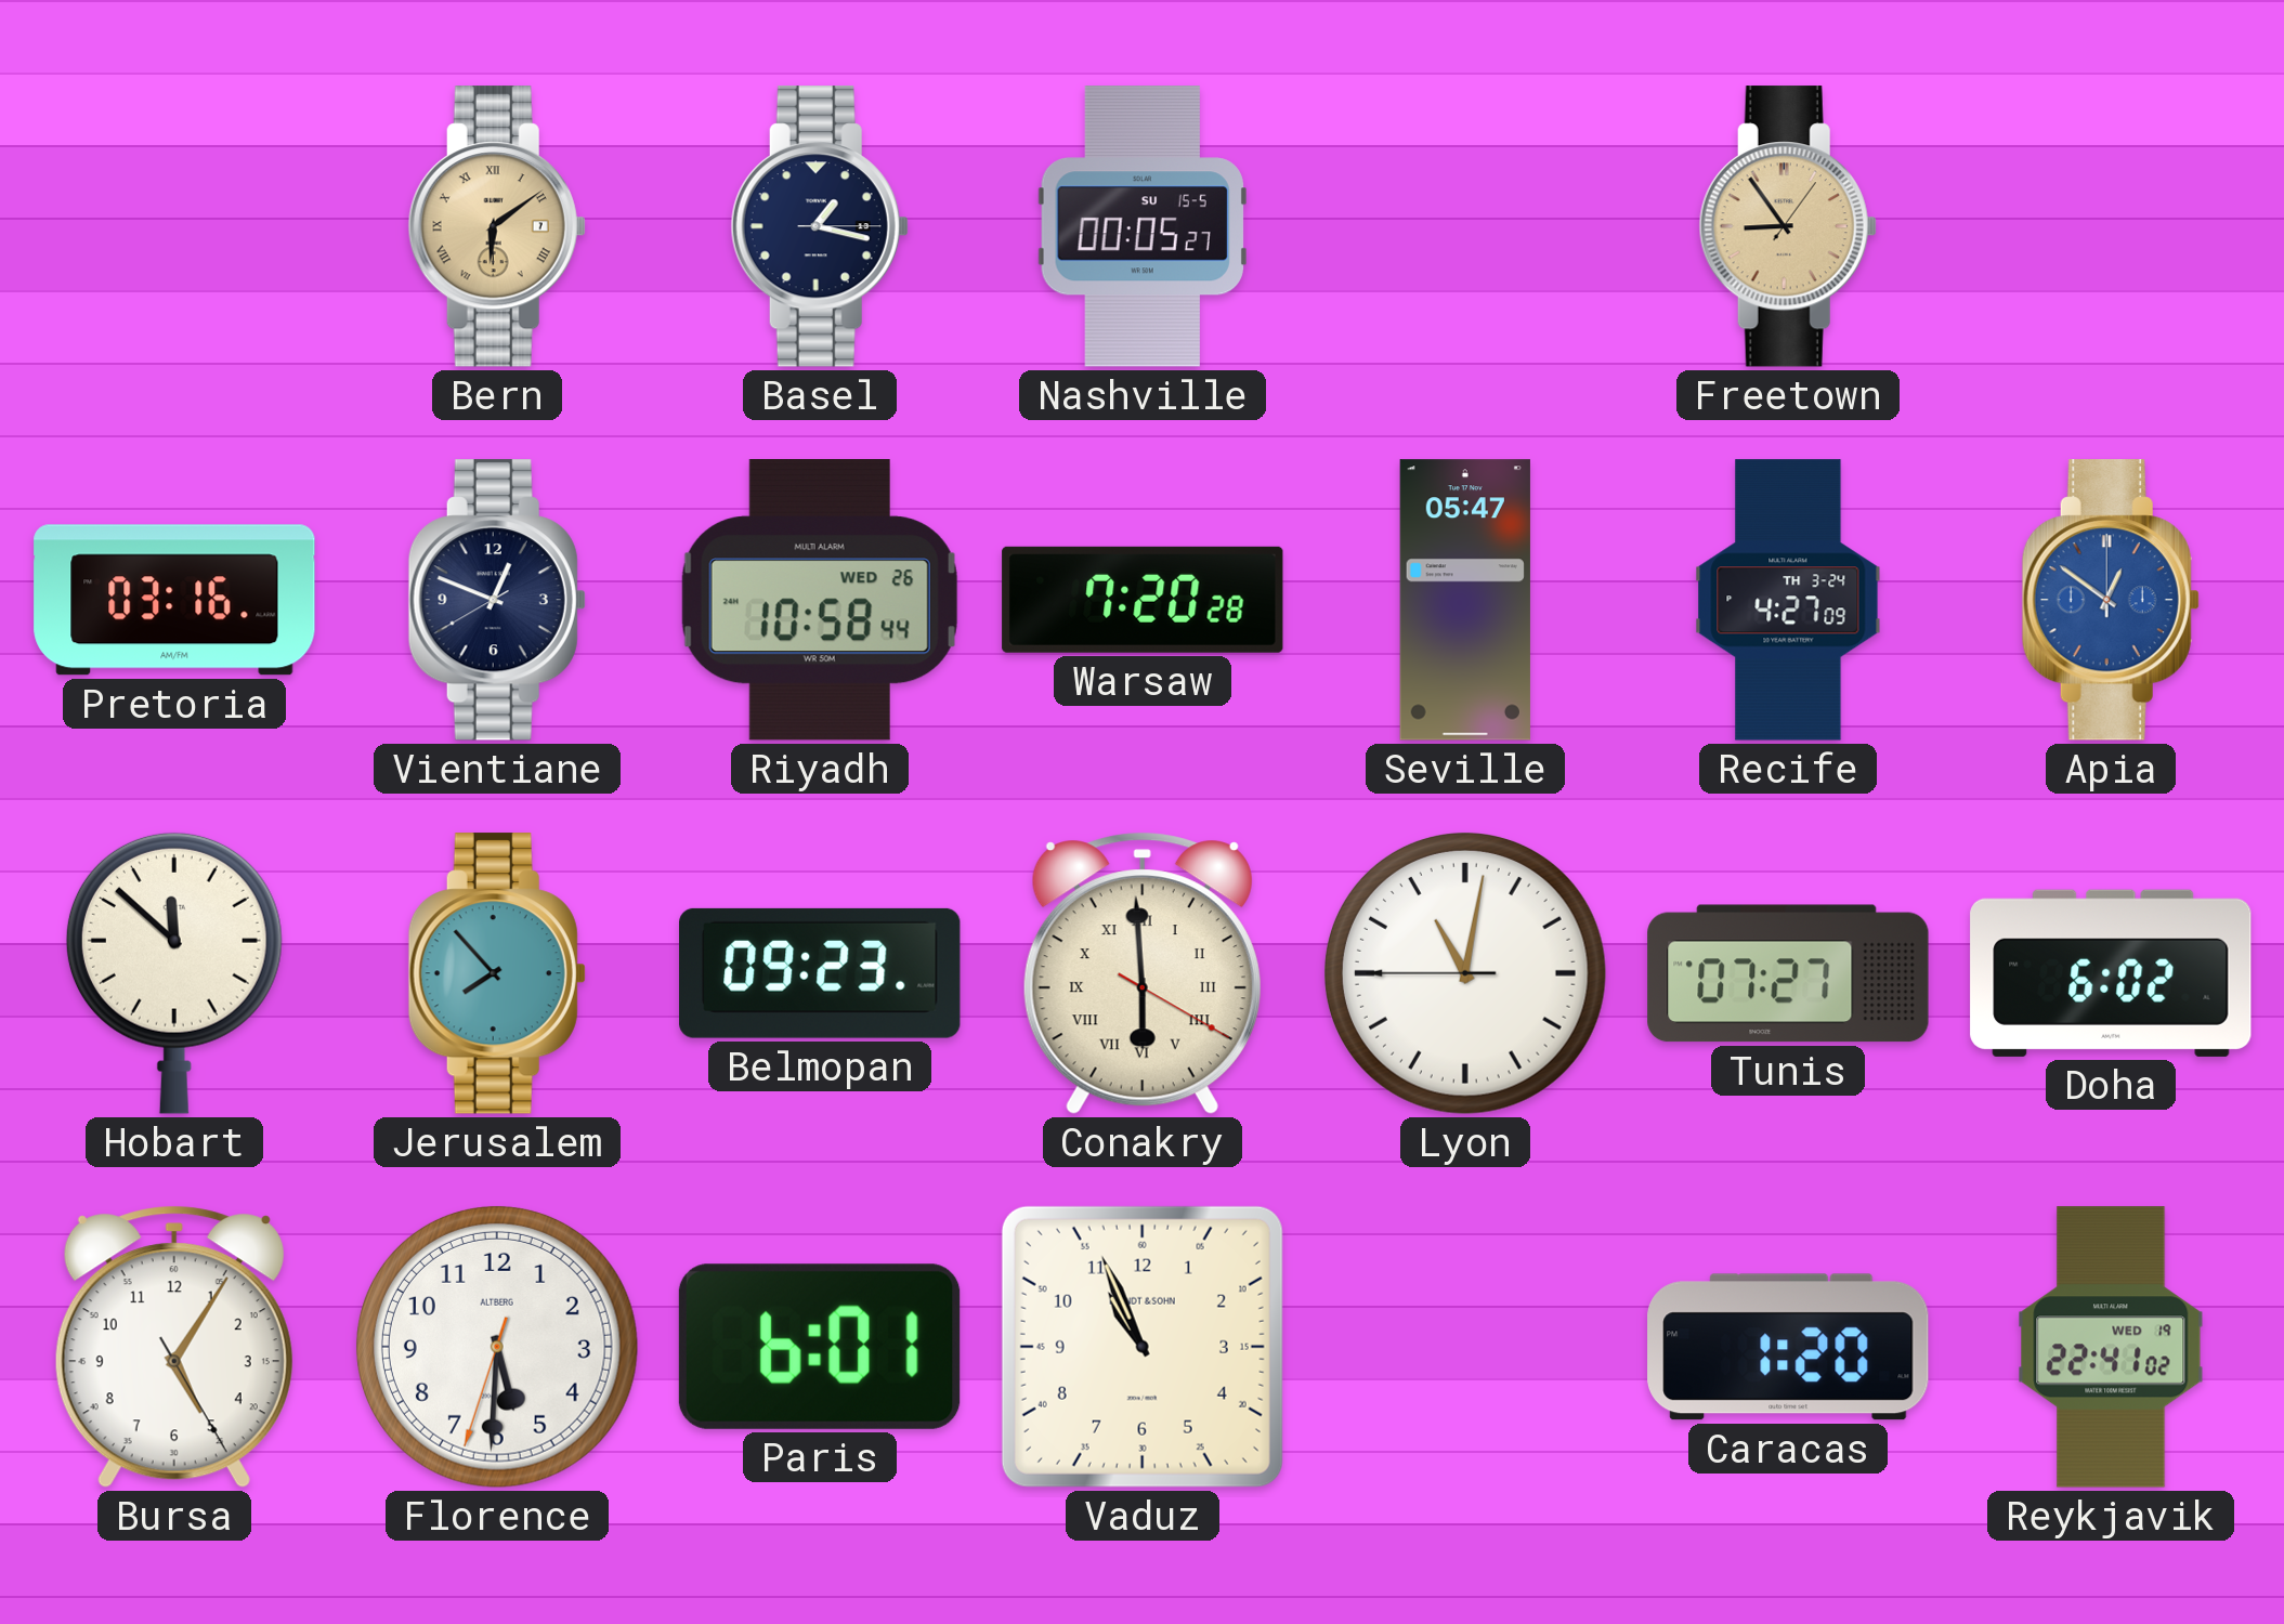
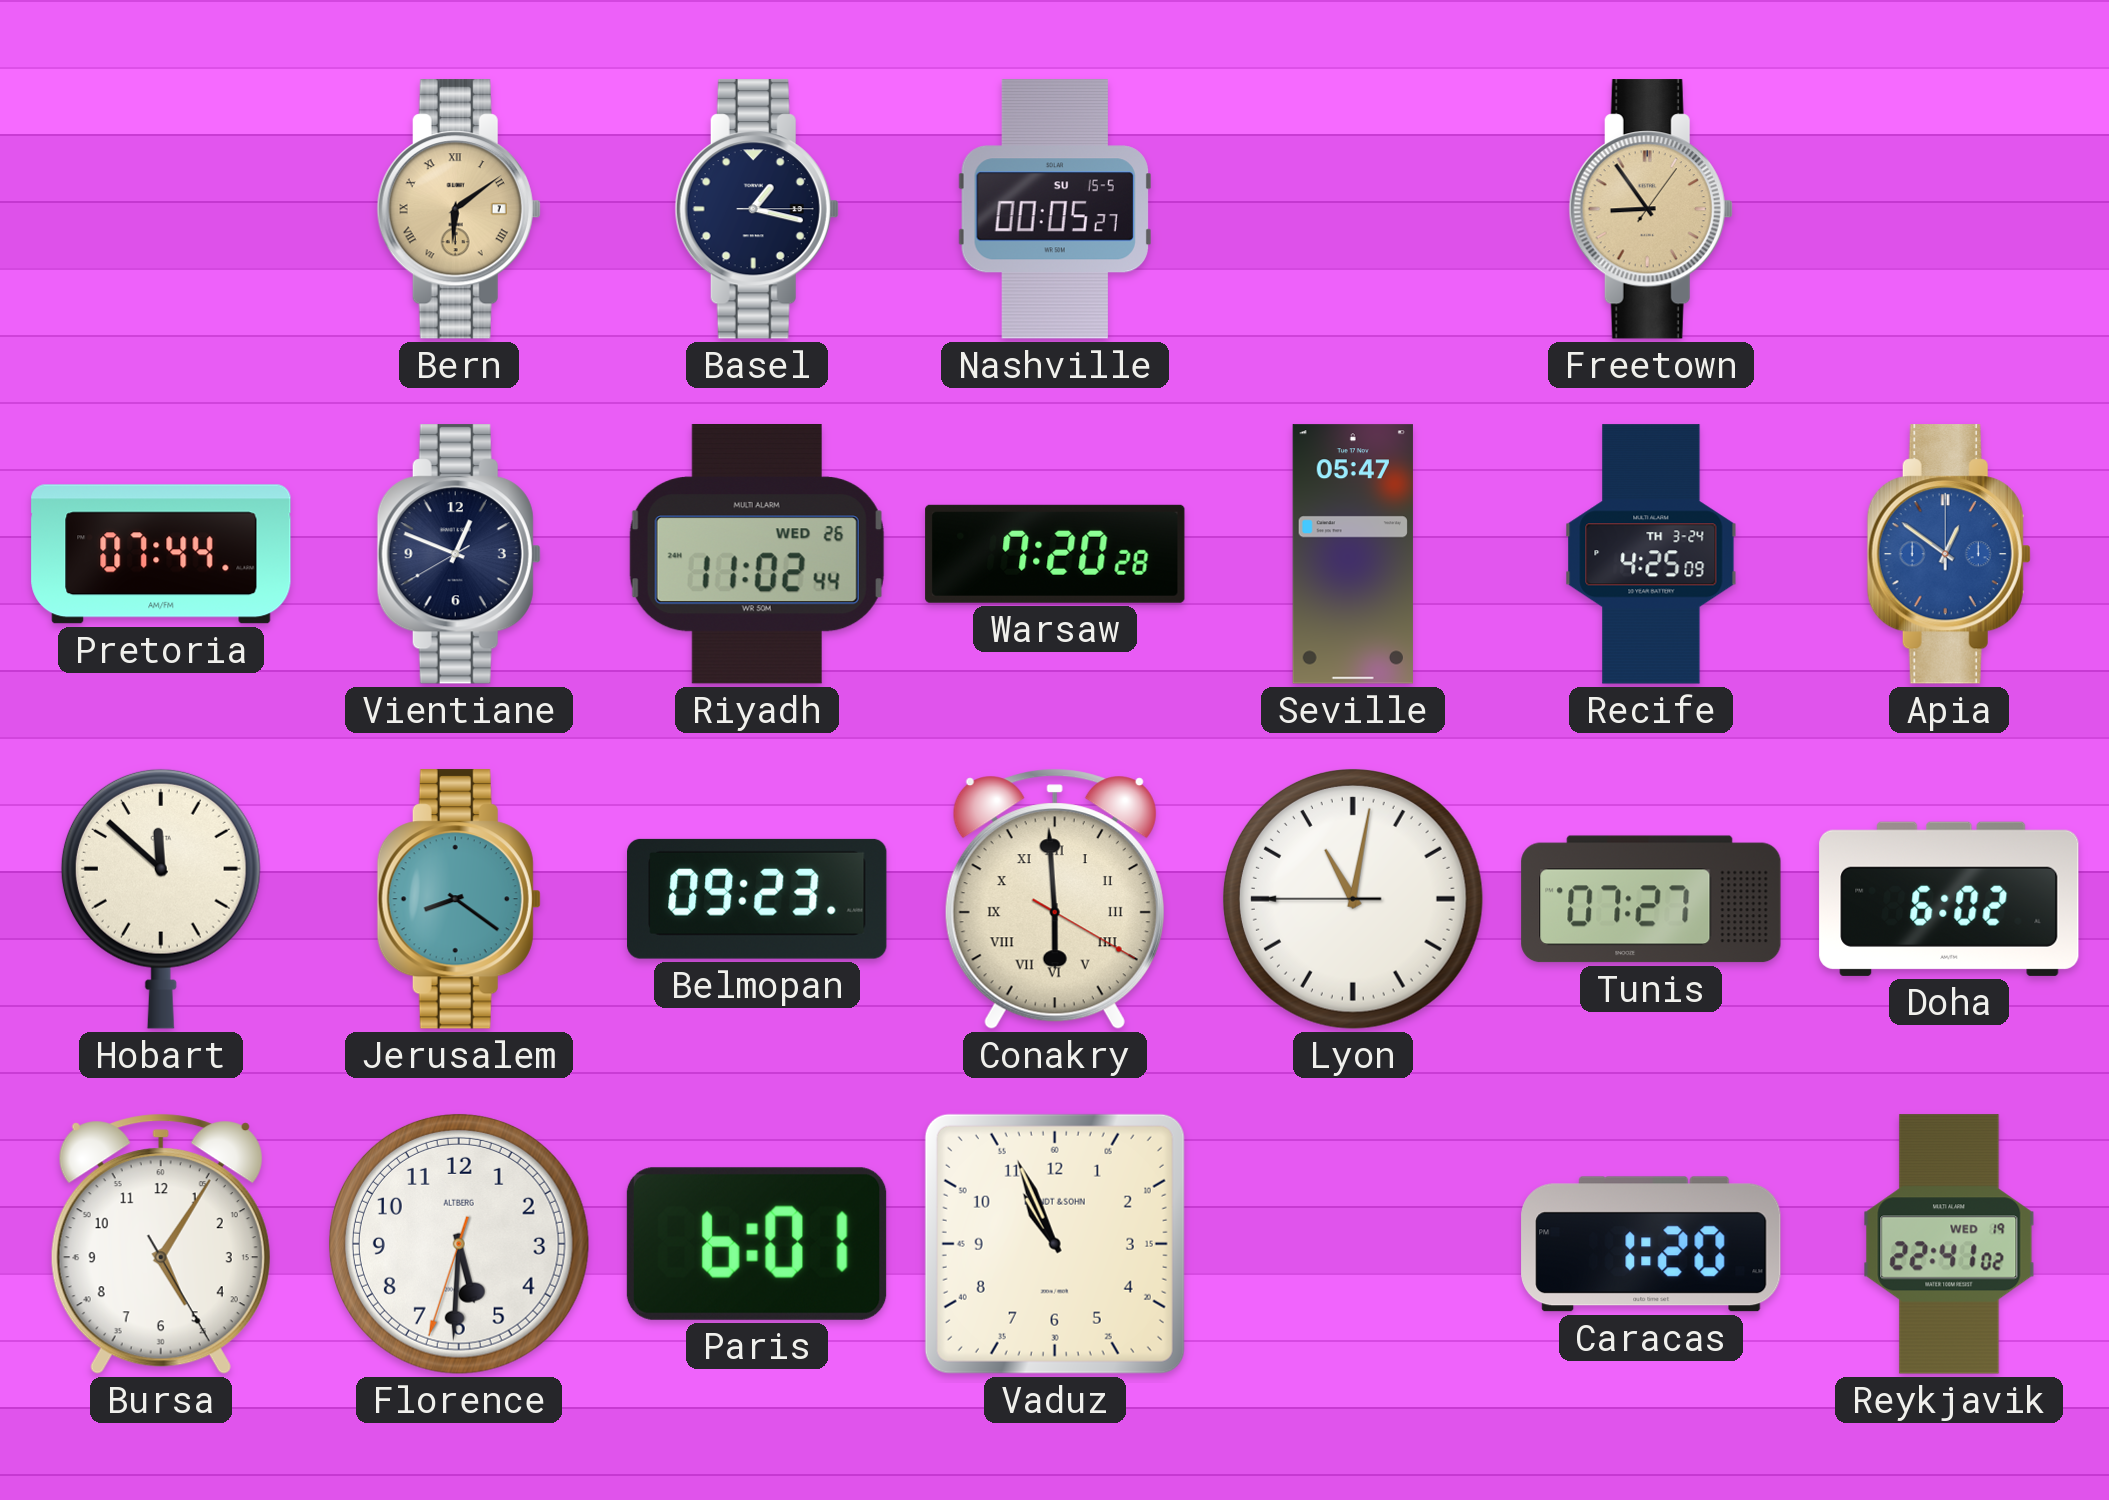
Pretoria: 03:16 -> 07:44
Riyadh: 10:58 -> 11:02
Recife: 4:27 -> 4:25
Jerusalem: 7:53 -> 8:21
